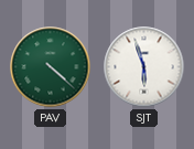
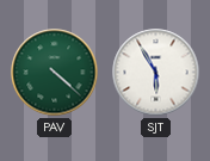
SJT: 5:57 -> 5:55
